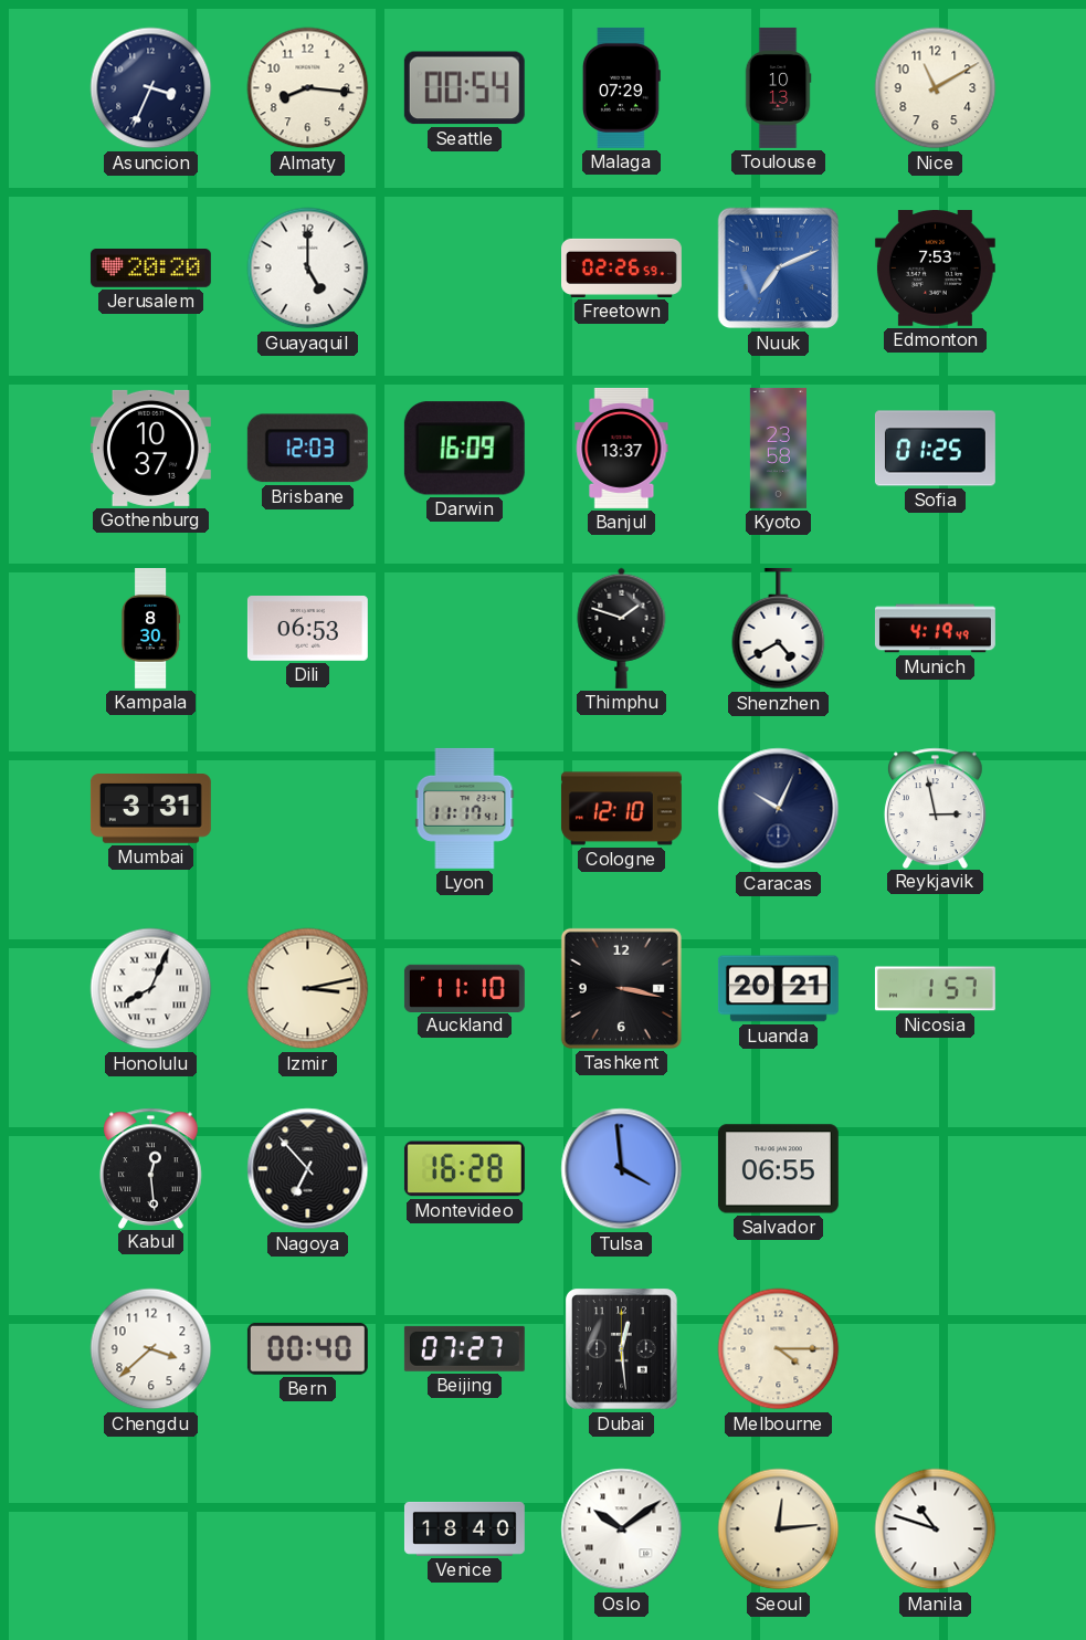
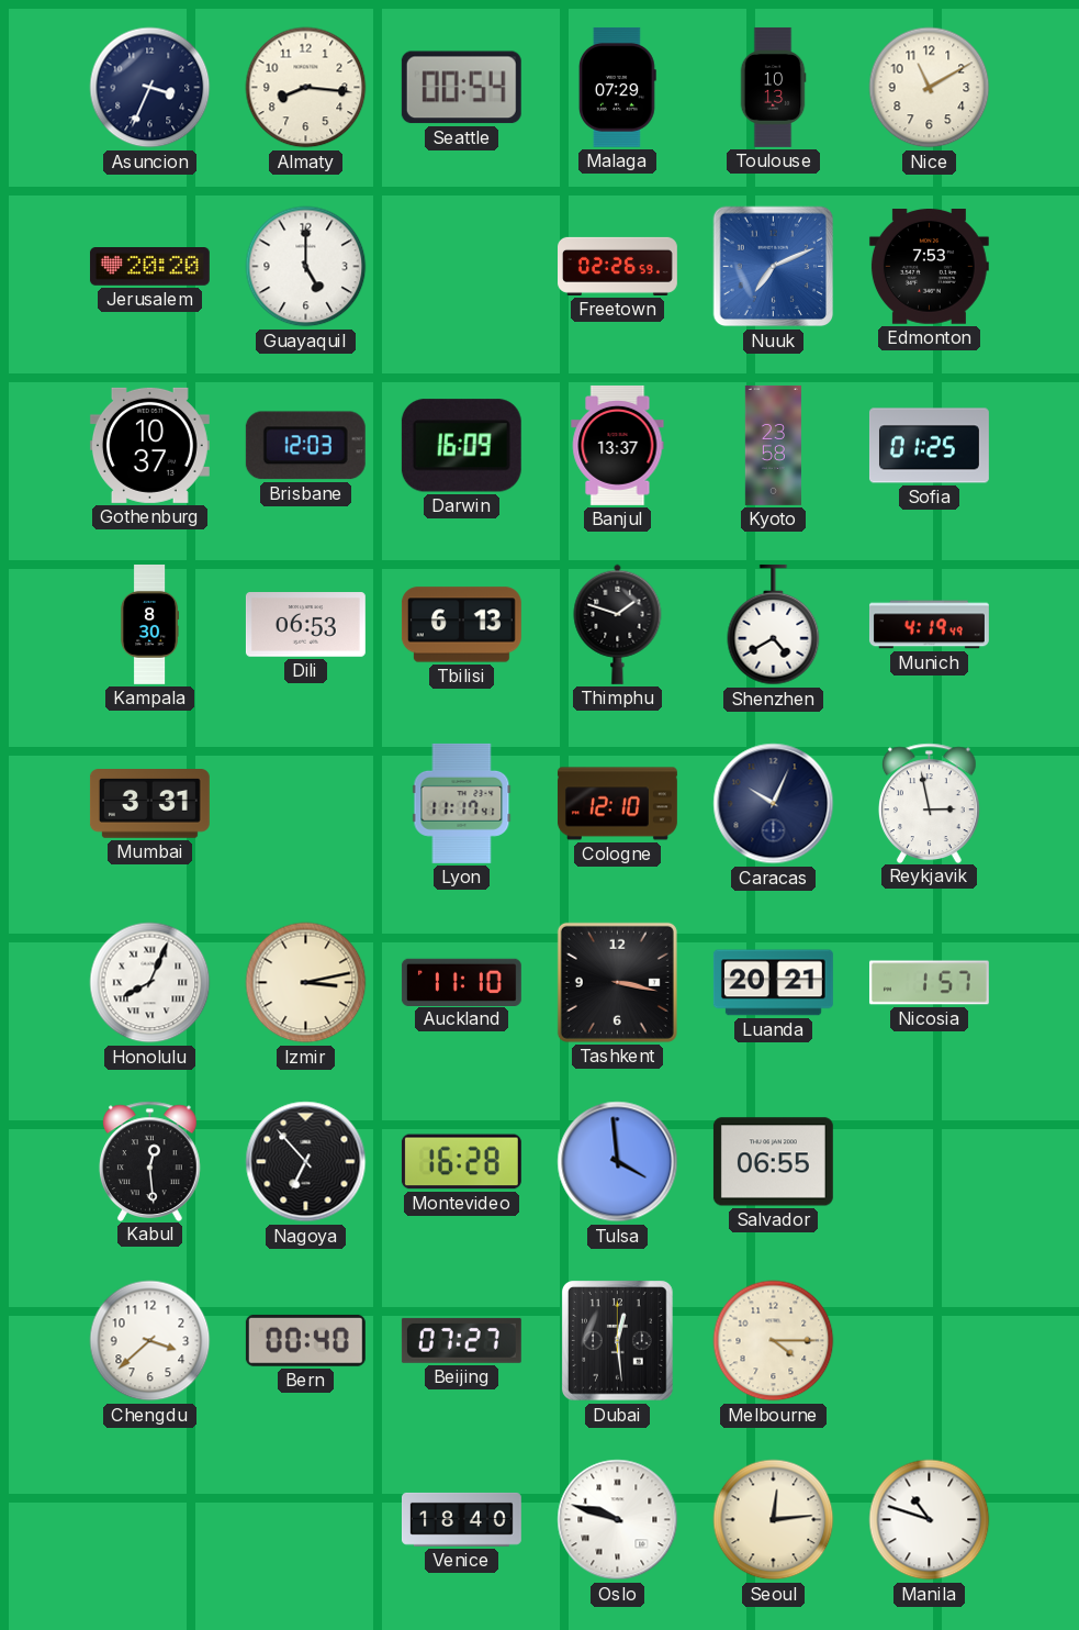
Tbilisi: none -> 6:13
Oslo: 10:09 -> 9:48
